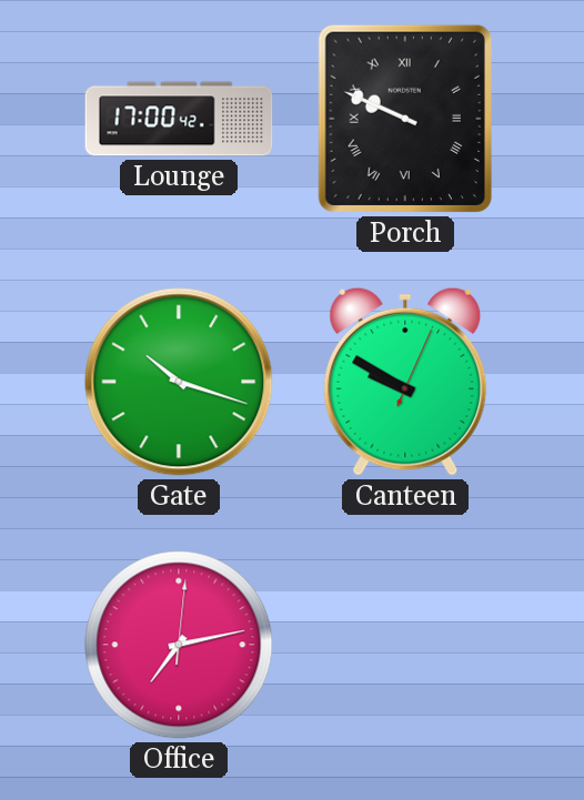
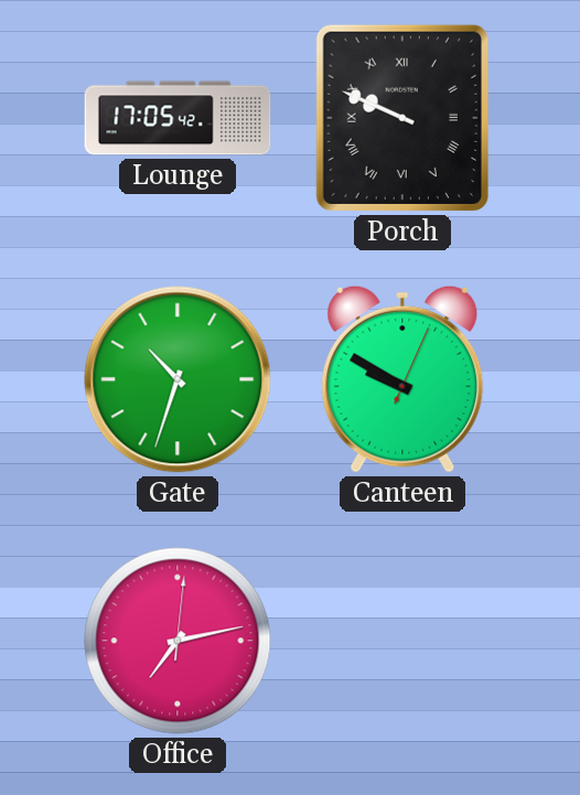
Lounge: 17:00 -> 17:05
Gate: 10:18 -> 10:33
